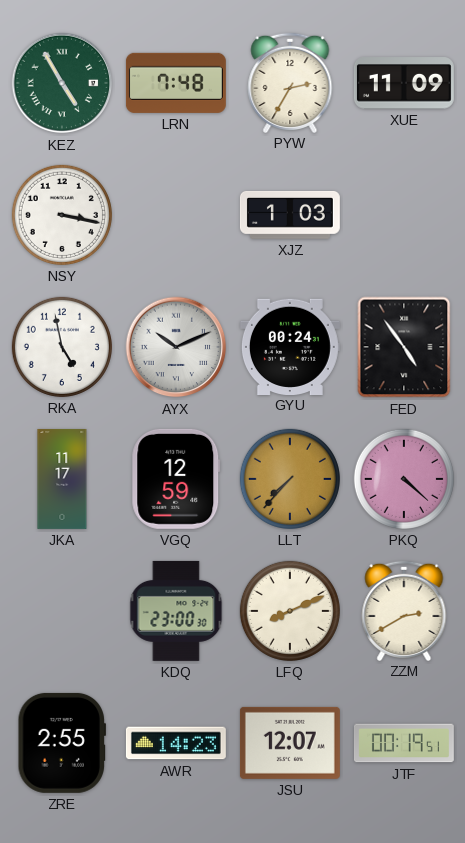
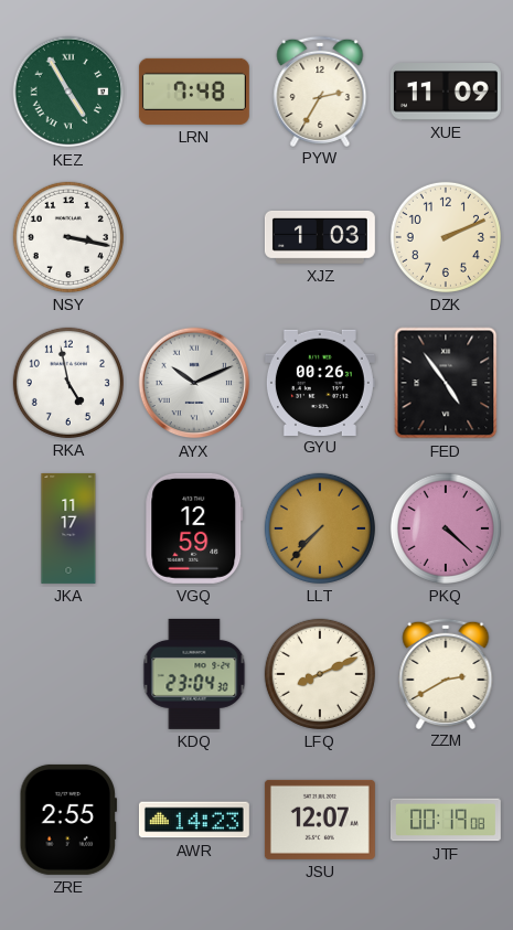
DZK: none -> 2:11
GYU: 00:24 -> 00:26
KDQ: 23:00 -> 23:04
JTF: 00:19:51 -> 00:19:08
